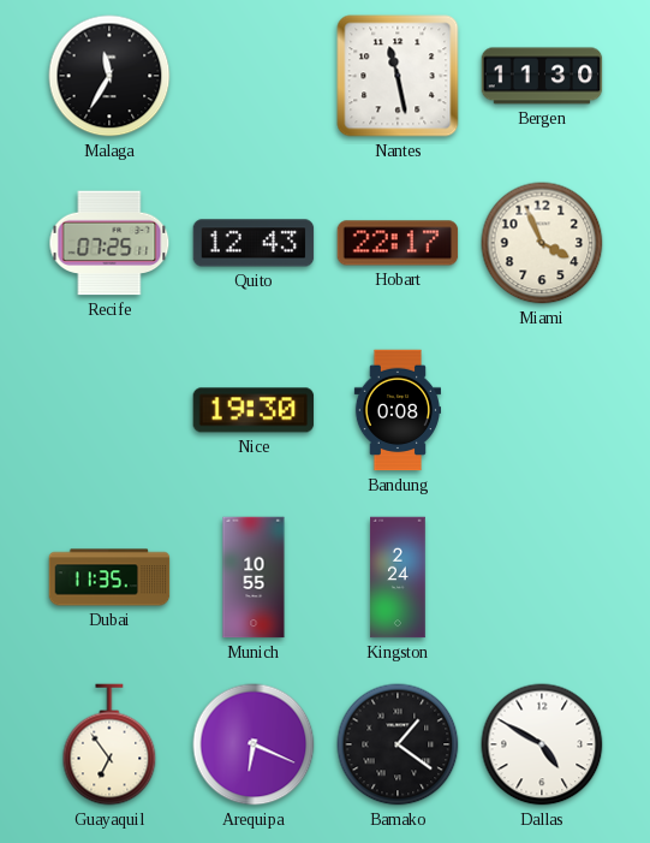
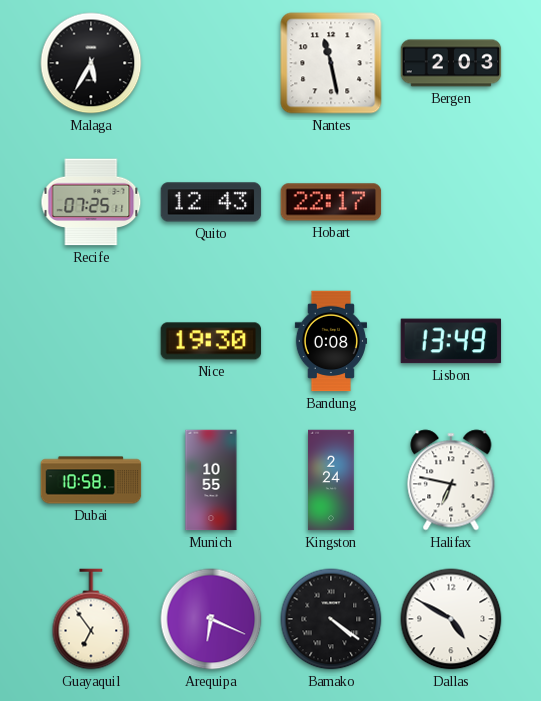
Malaga: 11:35 -> 5:35
Bergen: 11:30 -> 2:03
Miami: 3:56 -> none
Lisbon: none -> 13:49
Dubai: 11:35 -> 10:58
Halifax: none -> 6:47
Bamako: 1:21 -> 4:21
